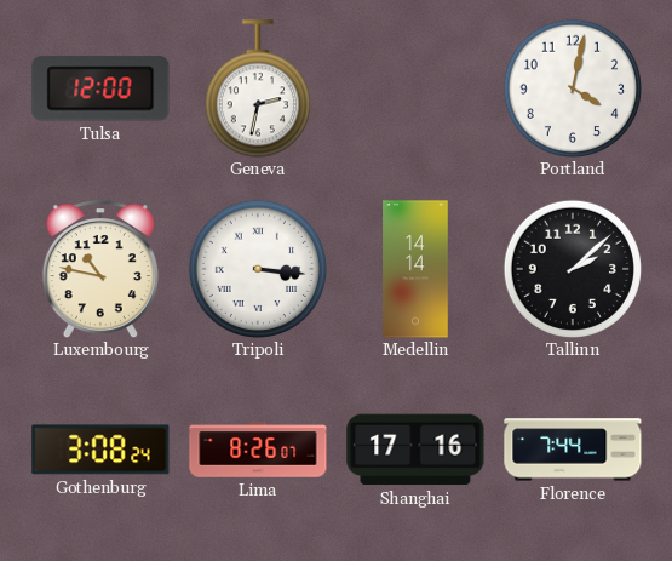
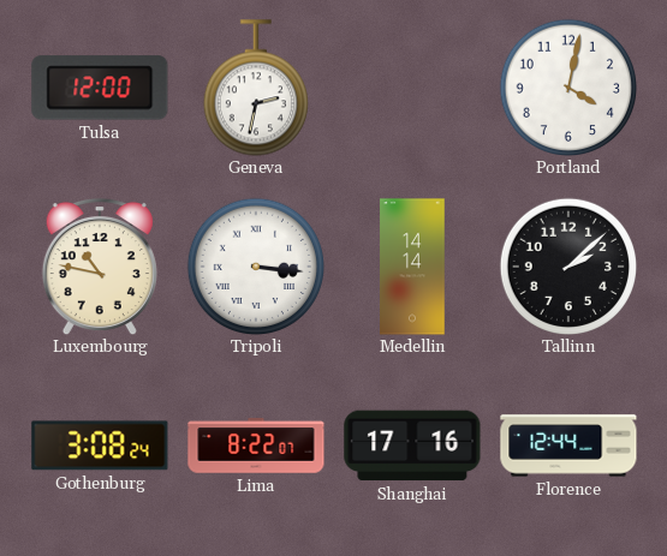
Lima: 8:26 -> 8:22
Florence: 7:44 -> 12:44
